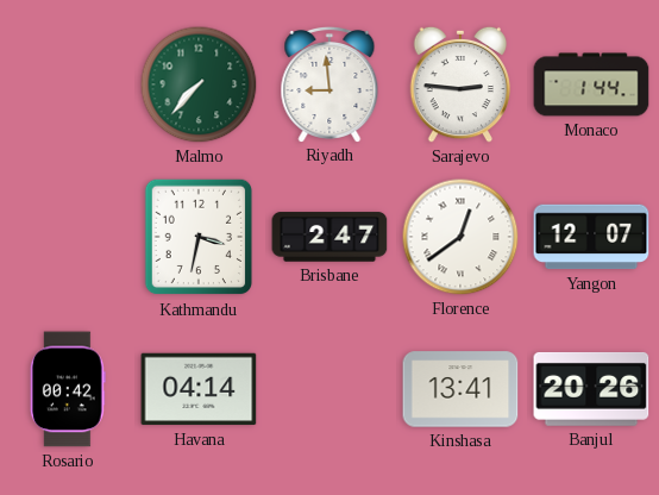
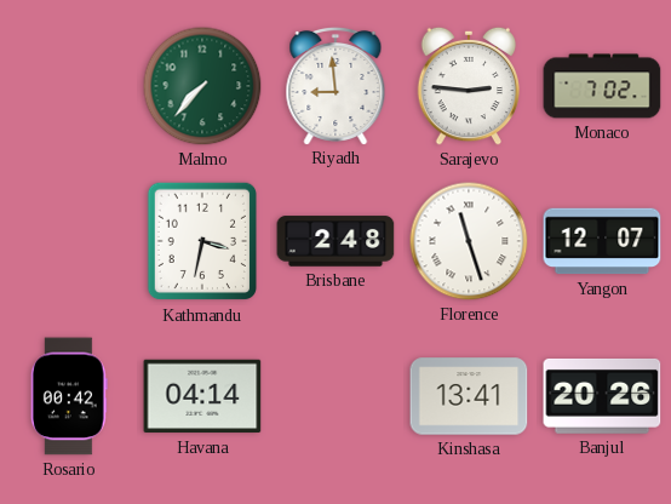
Monaco: 1:44 -> 7:02
Brisbane: 2:47 -> 2:48
Florence: 12:39 -> 11:27
